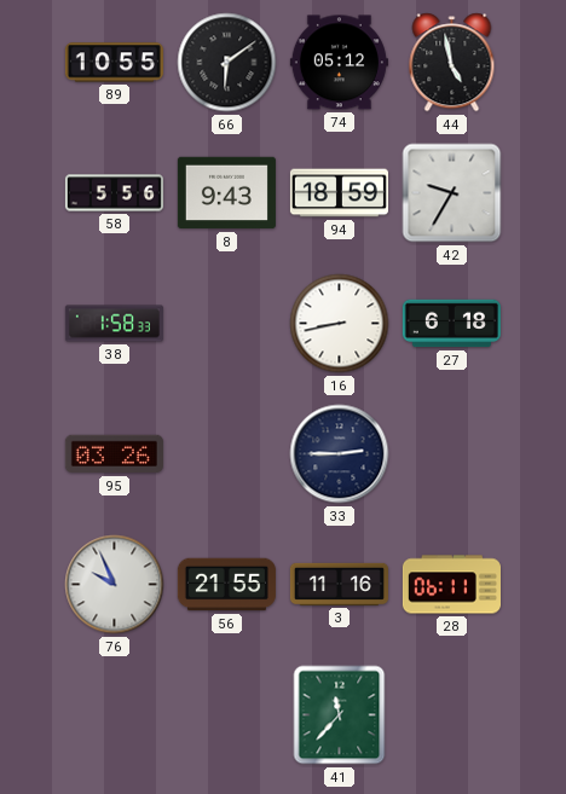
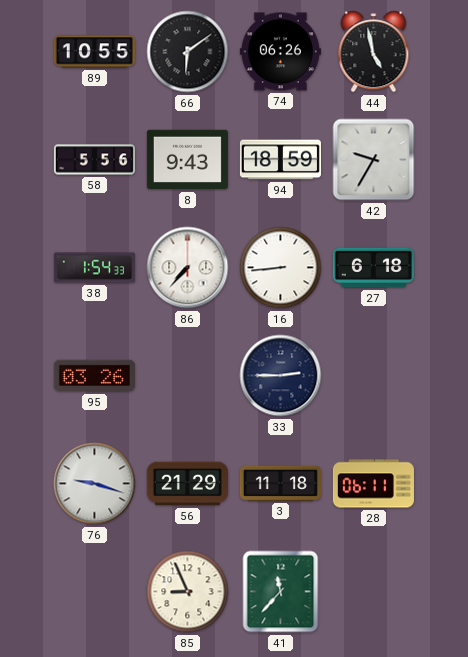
74: 05:12 -> 06:26
38: 1:58 -> 1:54
86: none -> 7:37
16: 8:43 -> 8:44
76: 9:56 -> 9:18
56: 21:55 -> 21:29
3: 11:16 -> 11:18
85: none -> 8:56
